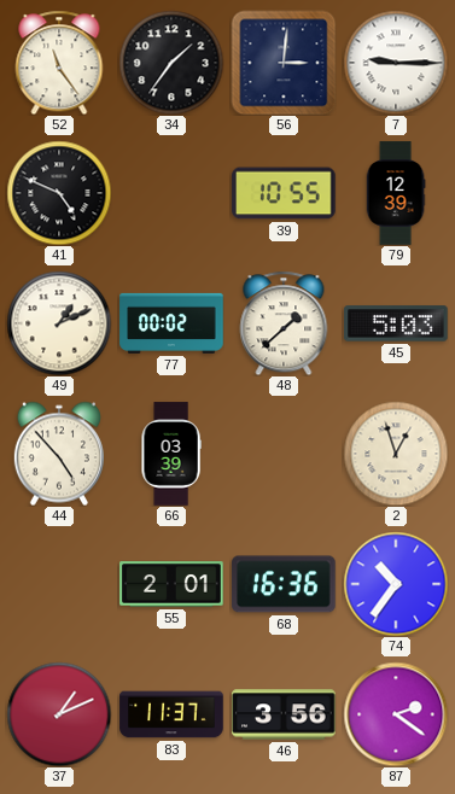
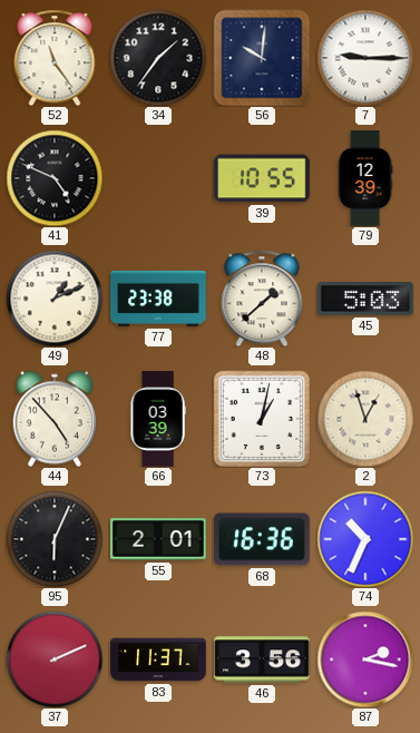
56: 3:01 -> 10:01
77: 00:02 -> 23:38
73: none -> 1:02
95: none -> 6:04
74: 10:36 -> 10:34
37: 1:11 -> 2:11
87: 2:21 -> 2:17
